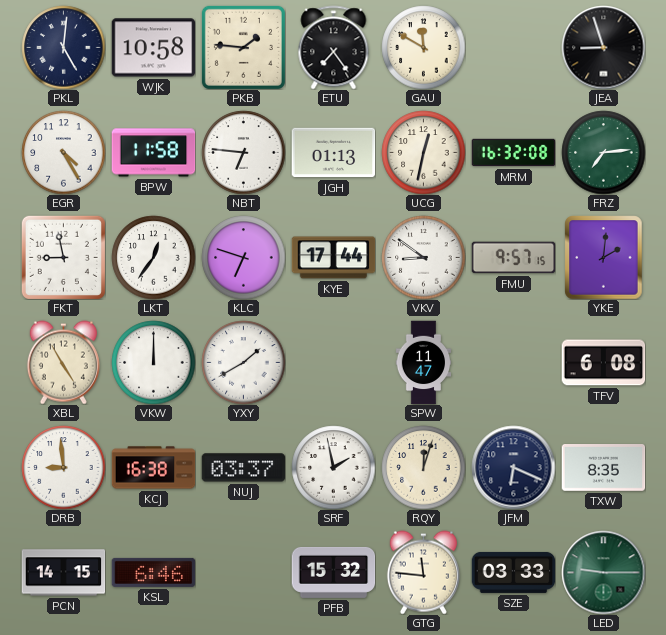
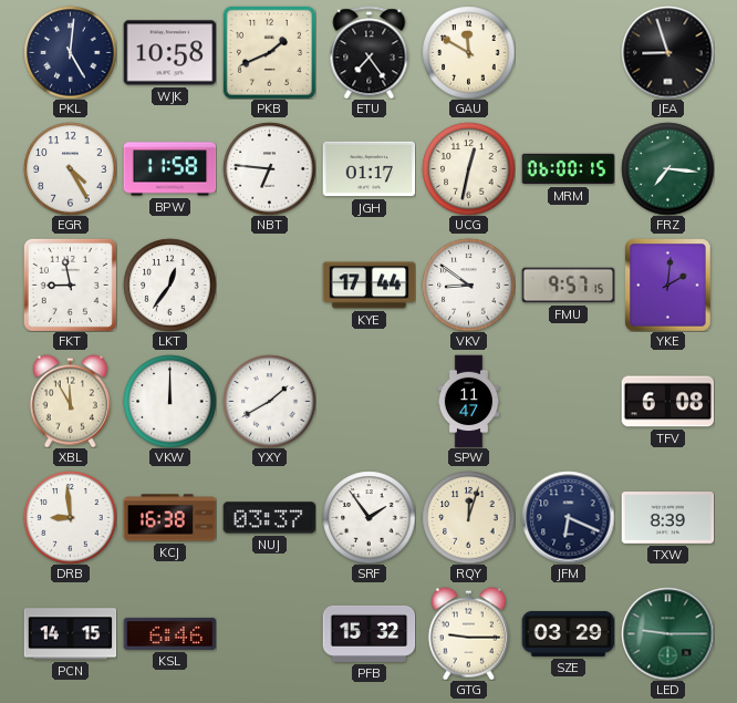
PKB: 1:46 -> 1:41
JGH: 01:13 -> 01:17
MRM: 16:32 -> 06:00
FRZ: 7:14 -> 7:16
KLC: 6:48 -> none
XBL: 4:55 -> 11:55
SRF: 1:58 -> 1:54
TXW: 8:35 -> 8:39
GTG: 11:46 -> 9:15
SZE: 03:33 -> 03:29
